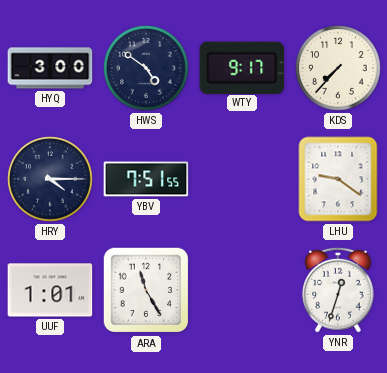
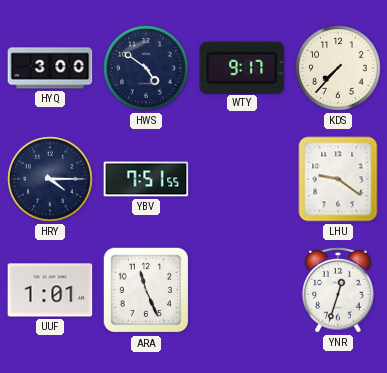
ARA: 11:25 -> 11:26
